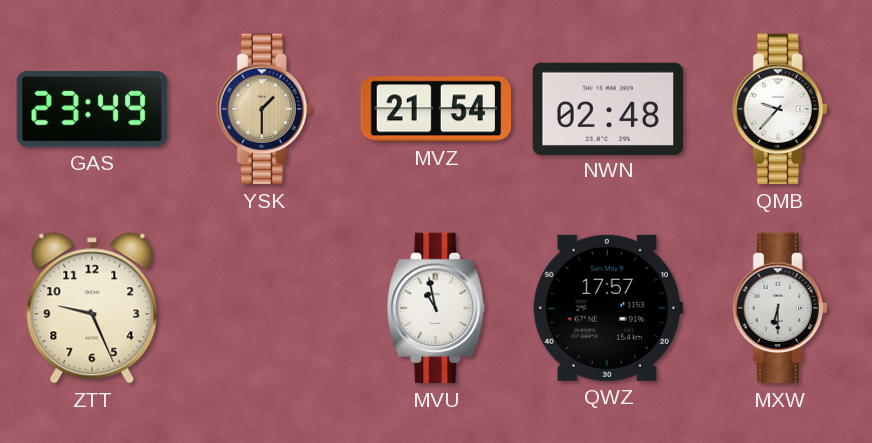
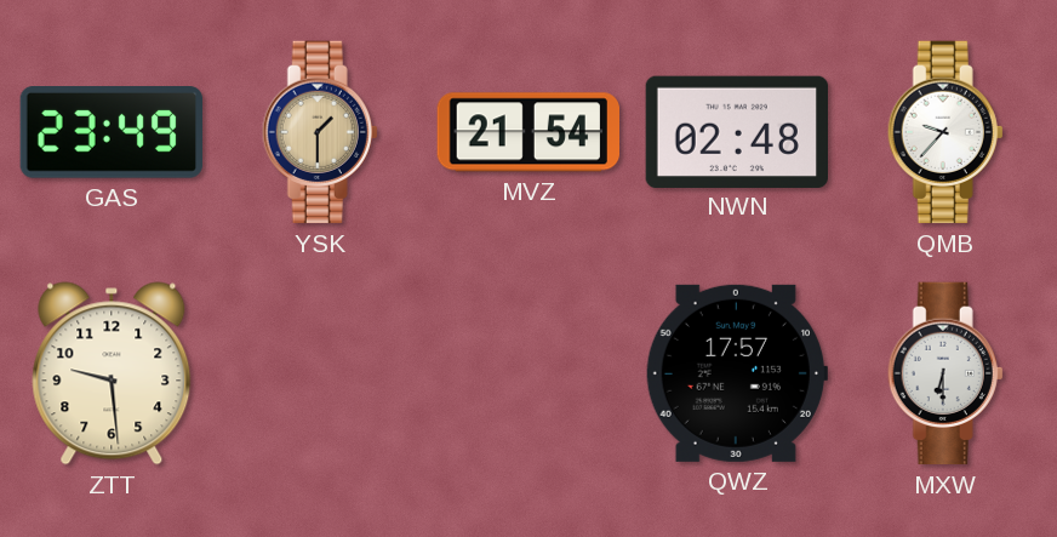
ZTT: 9:26 -> 9:29
MVU: 10:58 -> none
